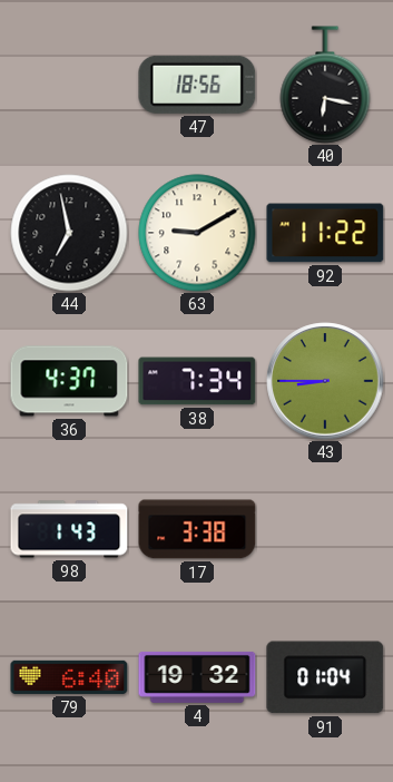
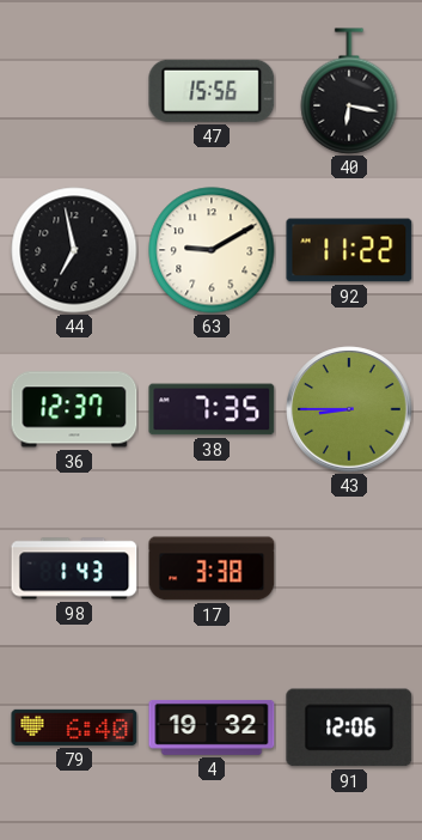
47: 18:56 -> 15:56
36: 4:37 -> 12:37
38: 7:34 -> 7:35
91: 01:04 -> 12:06
